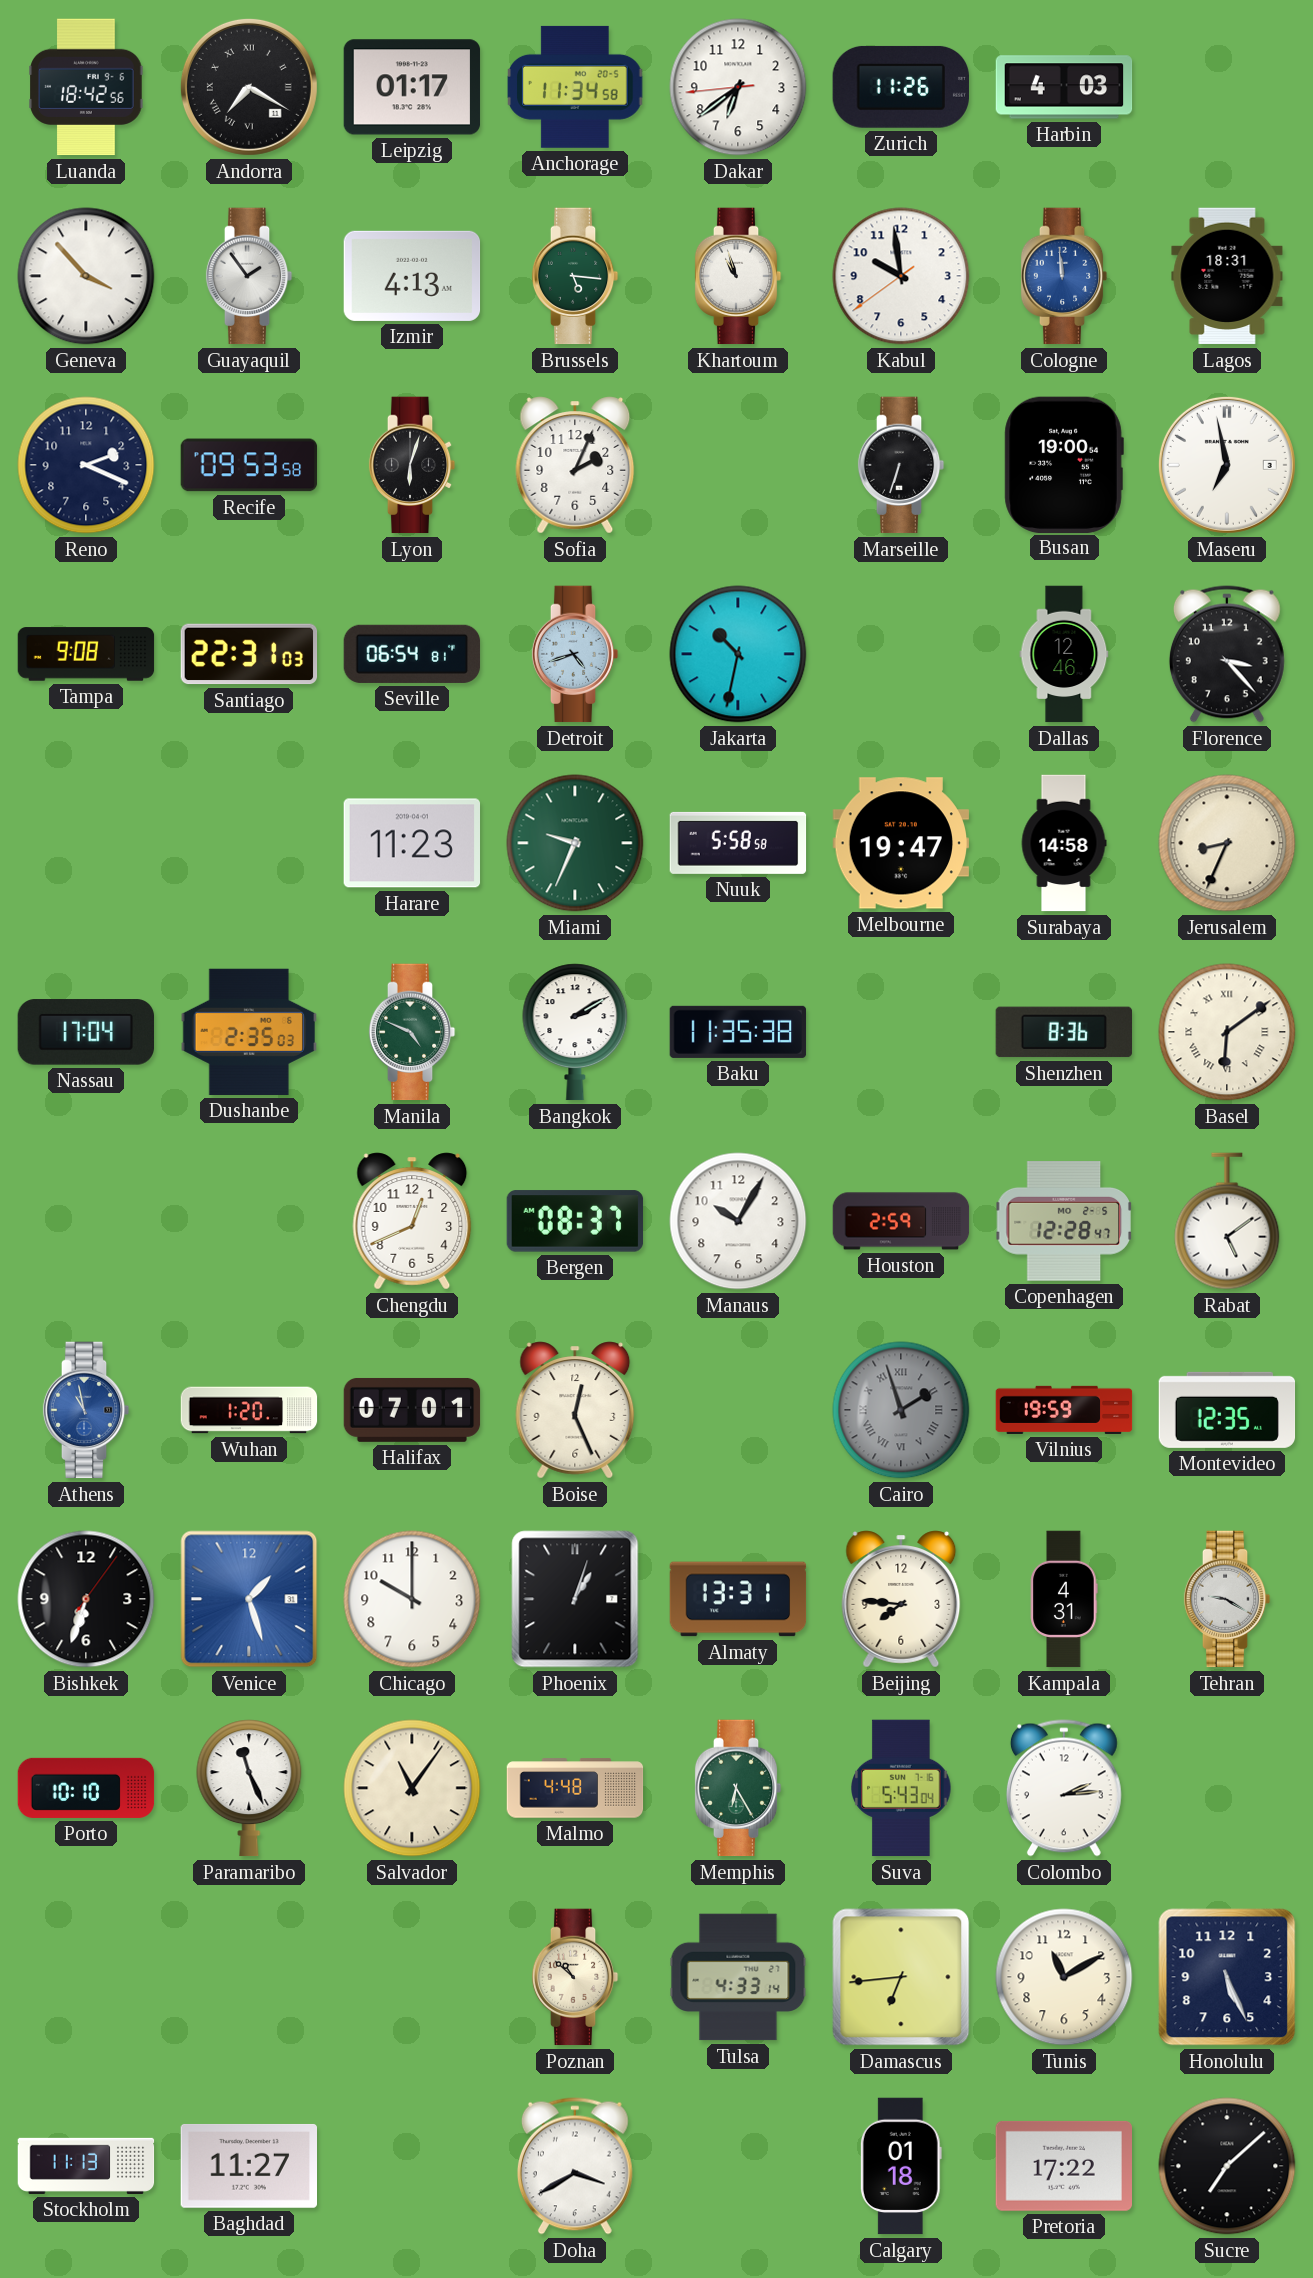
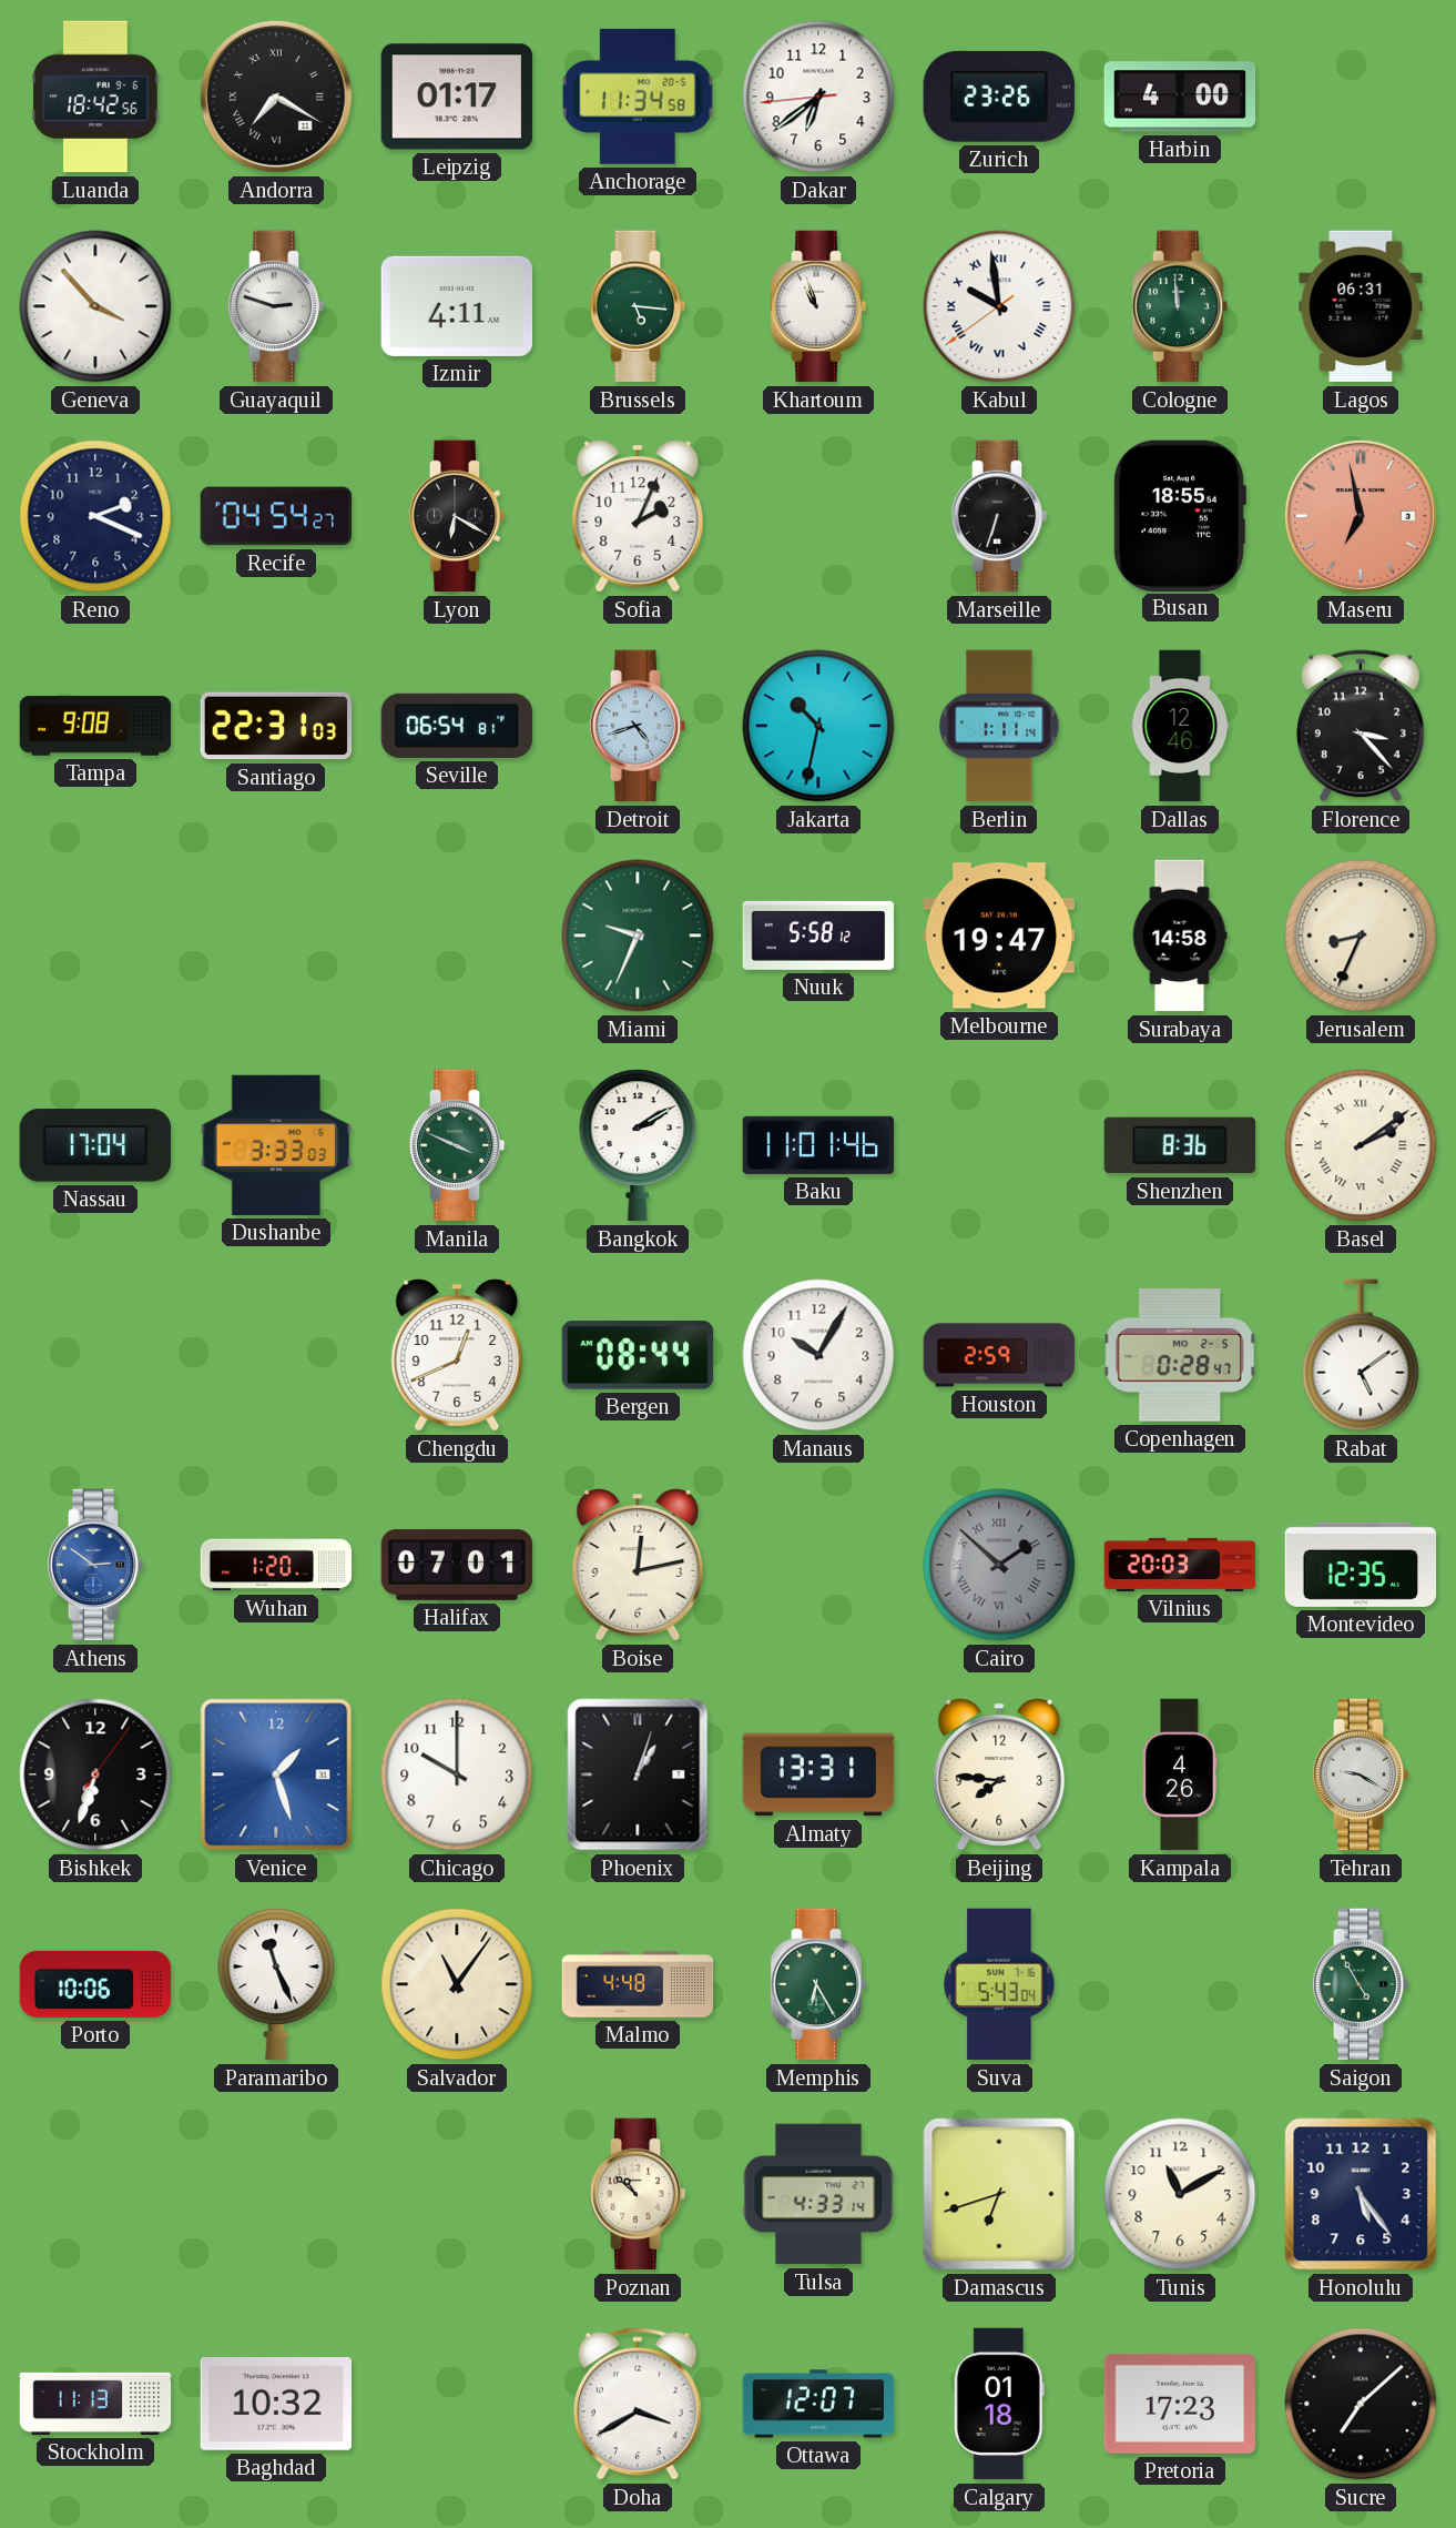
Zurich: 11:26 -> 23:26
Harbin: 4:03 -> 4:00
Guayaquil: 1:54 -> 2:48
Izmir: 4:13 -> 4:11
Kabul numerals: Arabic -> Roman
Cologne dial: blue -> green
Lagos: 18:31 -> 06:31
Recife: 09:53 -> 04:54
Lyon: 6:03 -> 6:20
Busan: 19:00 -> 18:55
Maseru dial: white -> salmon
Berlin: none -> 1:11
Harare: 11:23 -> none
Nuuk: 5:58:58 -> 5:58:12
Dushanbe: 2:35 -> 3:33
Manila: 4:49 -> 3:49
Baku: 11:35 -> 11:01
Basel: 6:09 -> 2:09
Bergen: 08:37 -> 08:44
Copenhagen: 12:28 -> 0:28
Athens: 10:58 -> 2:51
Boise: 12:26 -> 12:13
Cairo: 1:57 -> 1:52
Vilnius: 19:59 -> 20:03
Kampala: 4:31 -> 4:26
Porto: 10:10 -> 10:06
Colombo: 2:14 -> none
Saigon: none -> 4:55
Damascus: 6:44 -> 6:42
Honolulu: 5:26 -> 5:24
Baghdad: 11:27 -> 10:32
Ottawa: none -> 12:07
Pretoria: 17:22 -> 17:23
